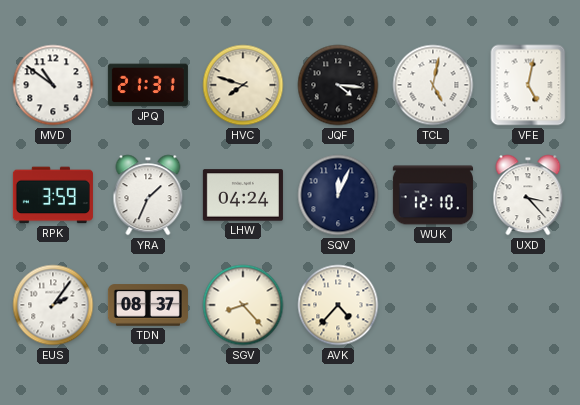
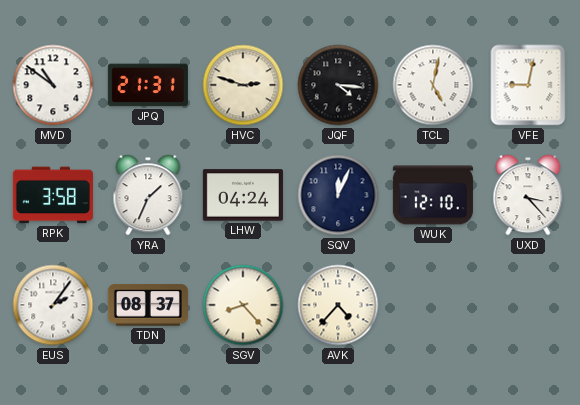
HVC: 7:48 -> 2:48
VFE: 5:02 -> 9:02
RPK: 3:59 -> 3:58
